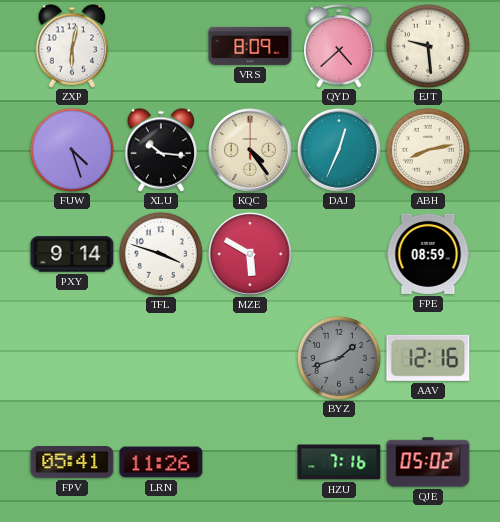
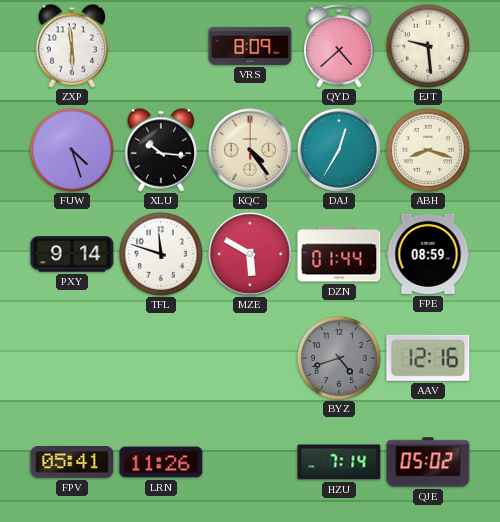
ZXP: 6:02 -> 5:59
DAJ: 12:34 -> 12:35
ABH: 8:13 -> 8:18
TFL: 3:48 -> 11:48
DZN: none -> 01:44
BYZ: 1:42 -> 4:42
HZU: 7:16 -> 7:14
